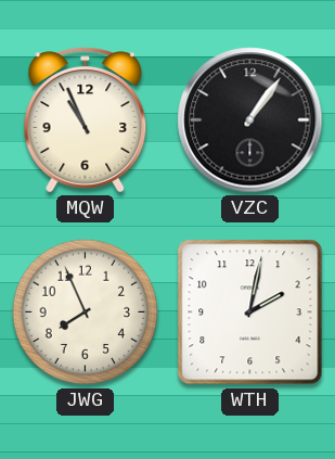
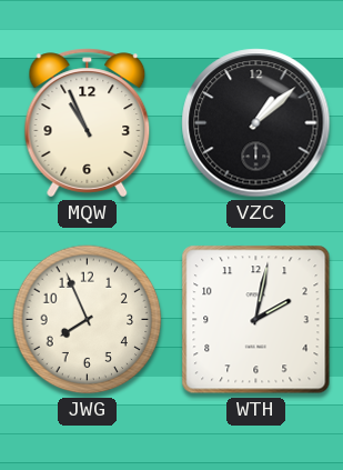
VZC: 1:06 -> 1:08
